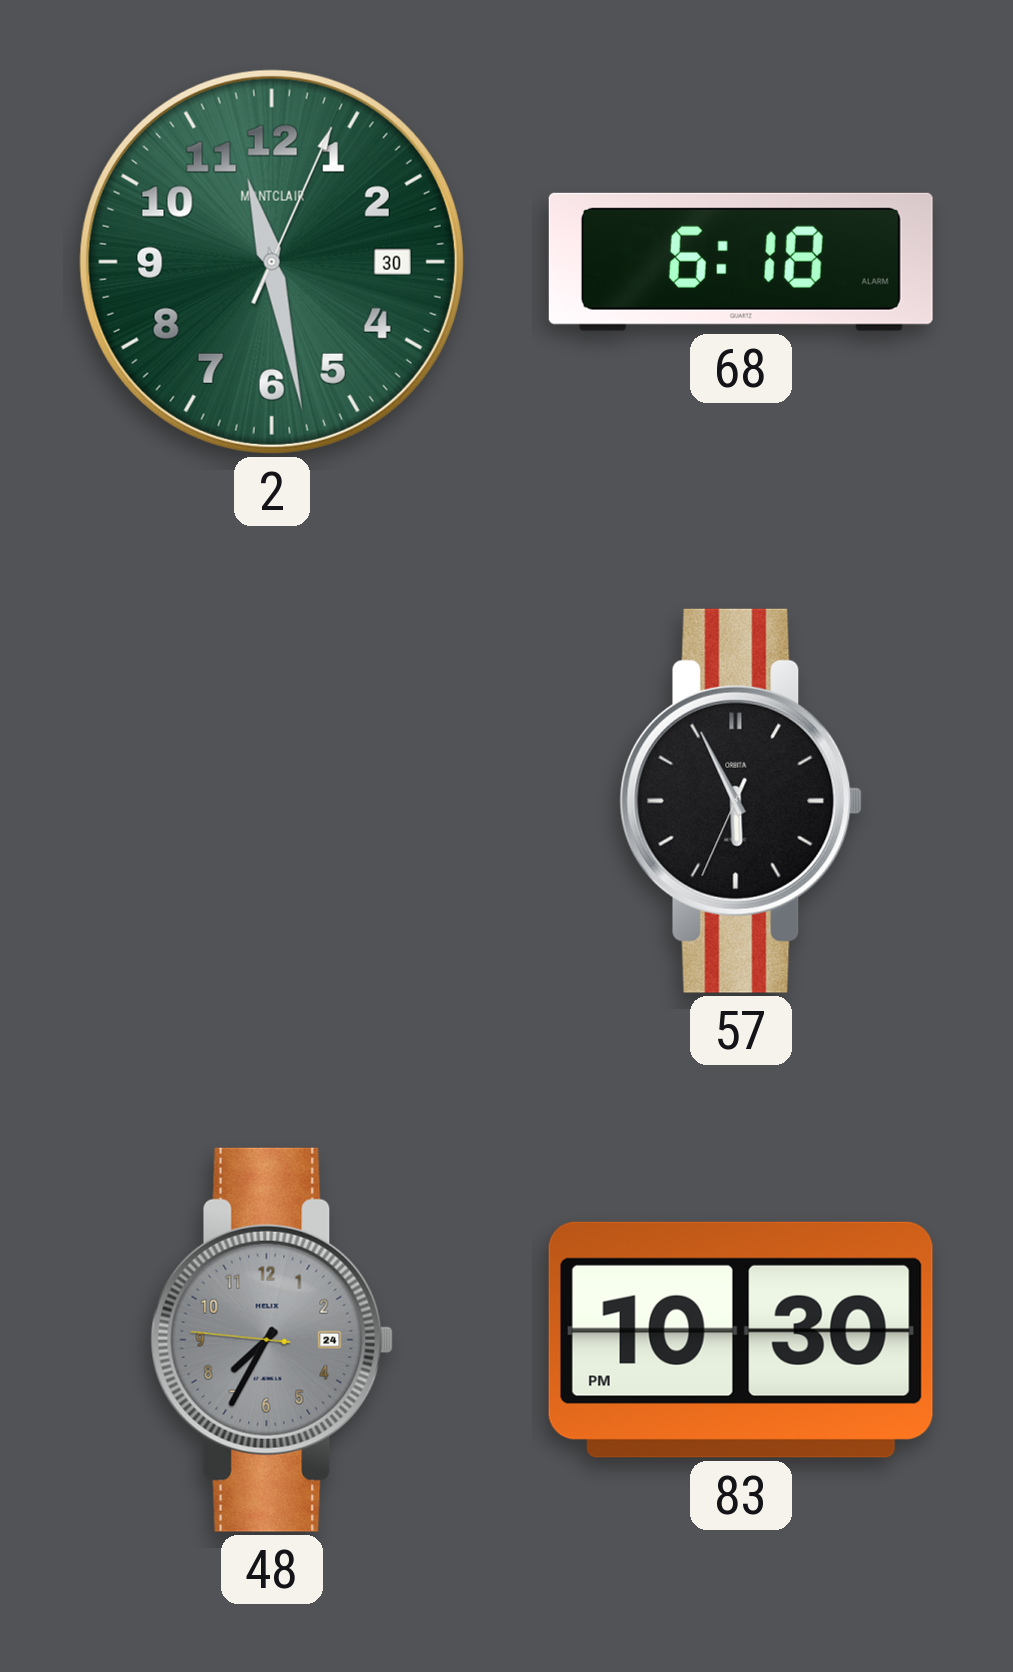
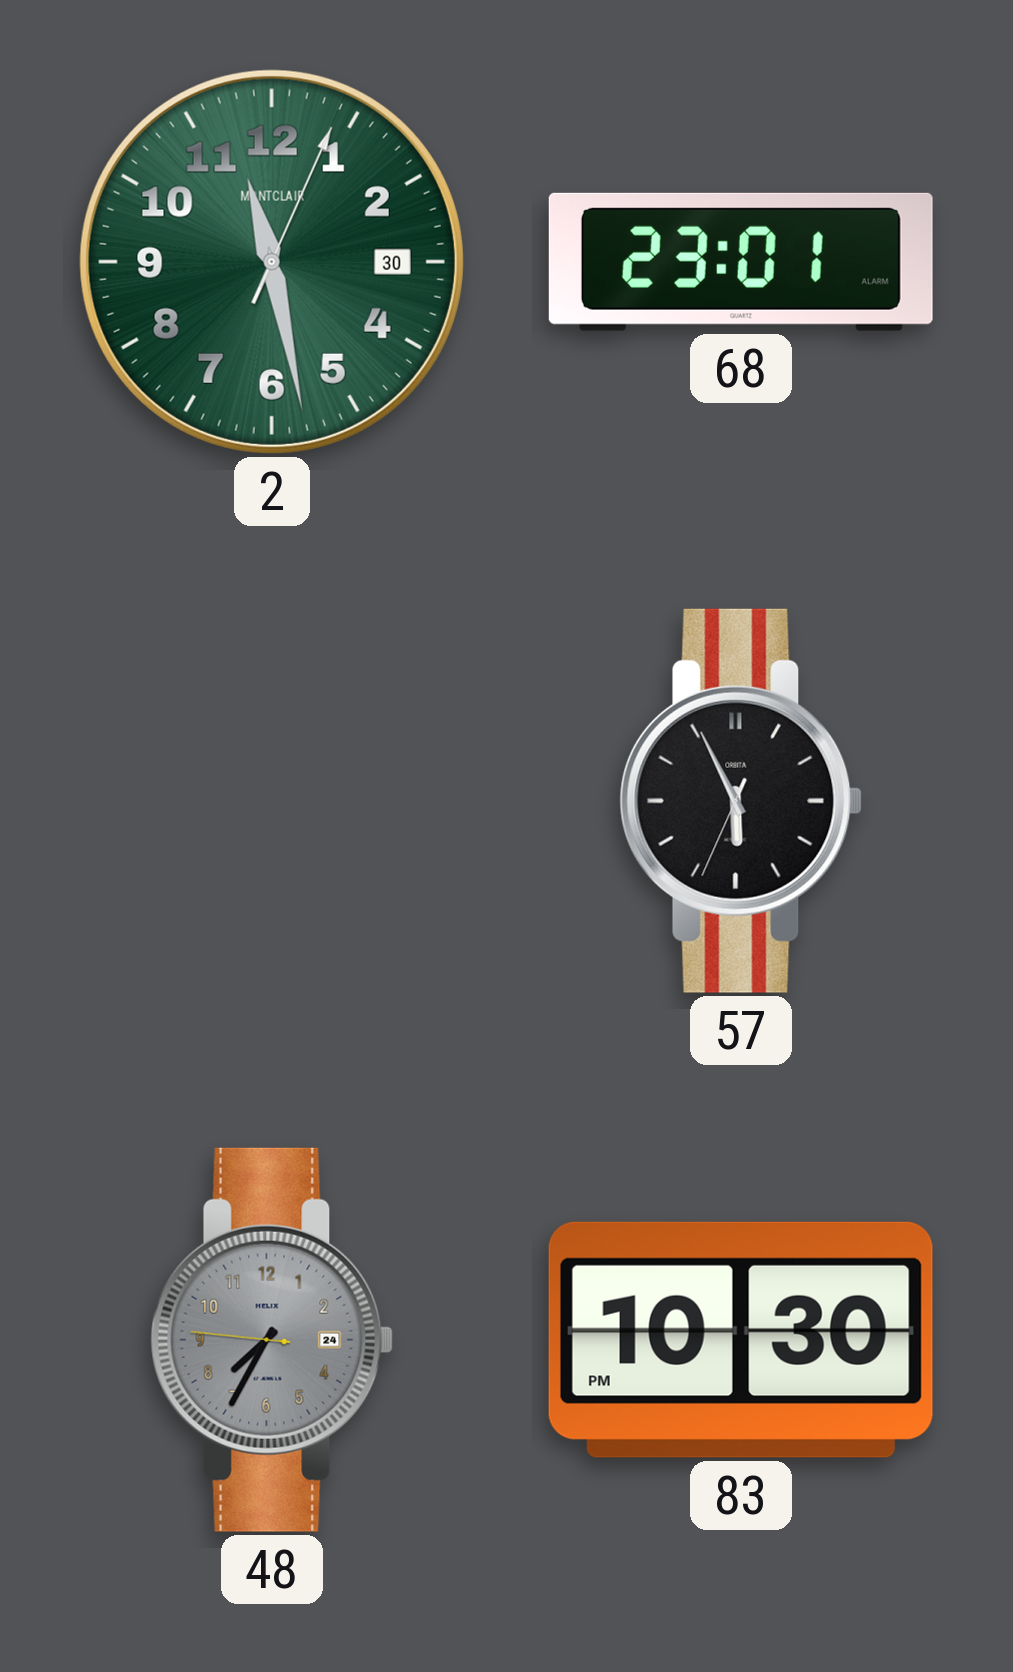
68: 6:18 -> 23:01
